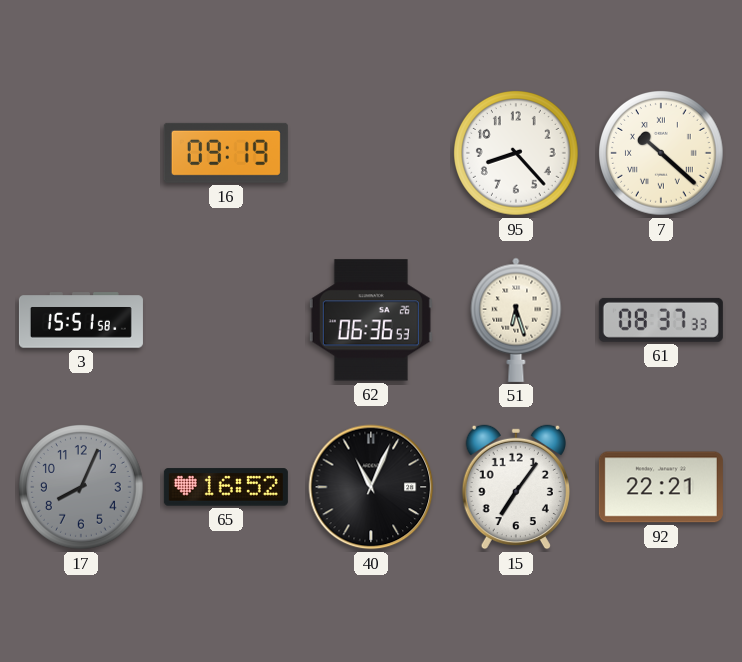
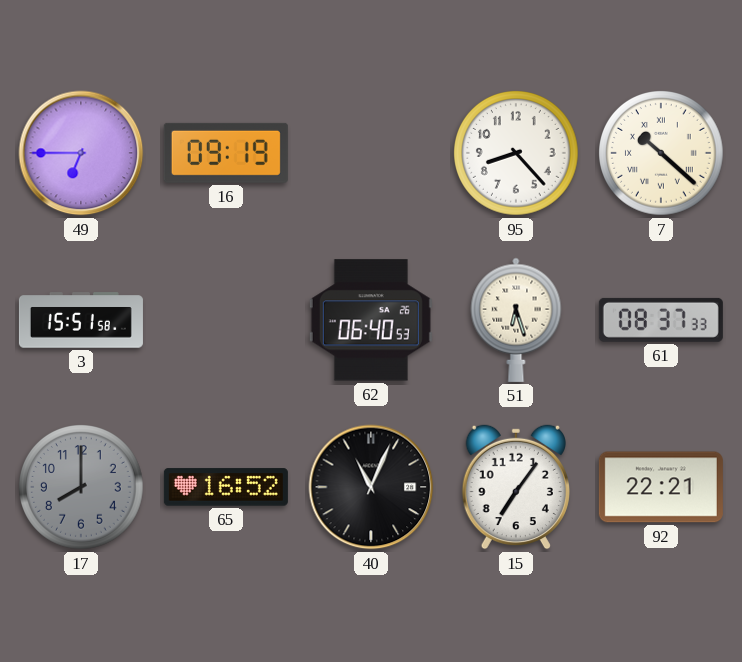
49: none -> 6:45
62: 06:36 -> 06:40
17: 8:04 -> 8:00
